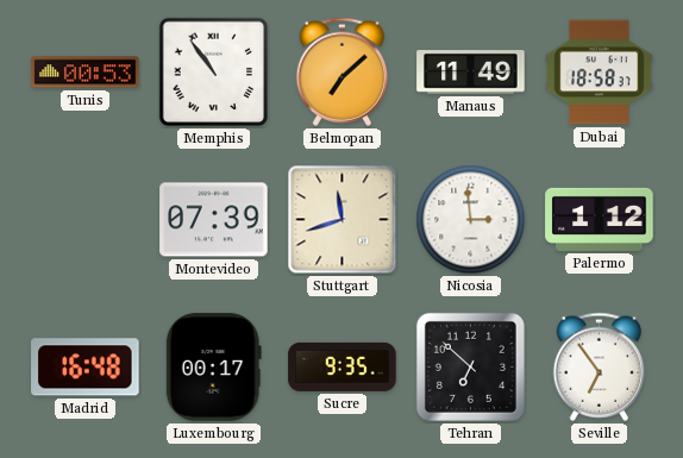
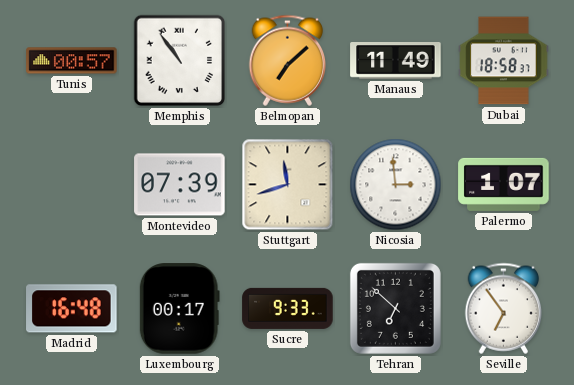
Tunis: 00:53 -> 00:57
Palermo: 1:12 -> 1:07
Sucre: 9:35 -> 9:33
